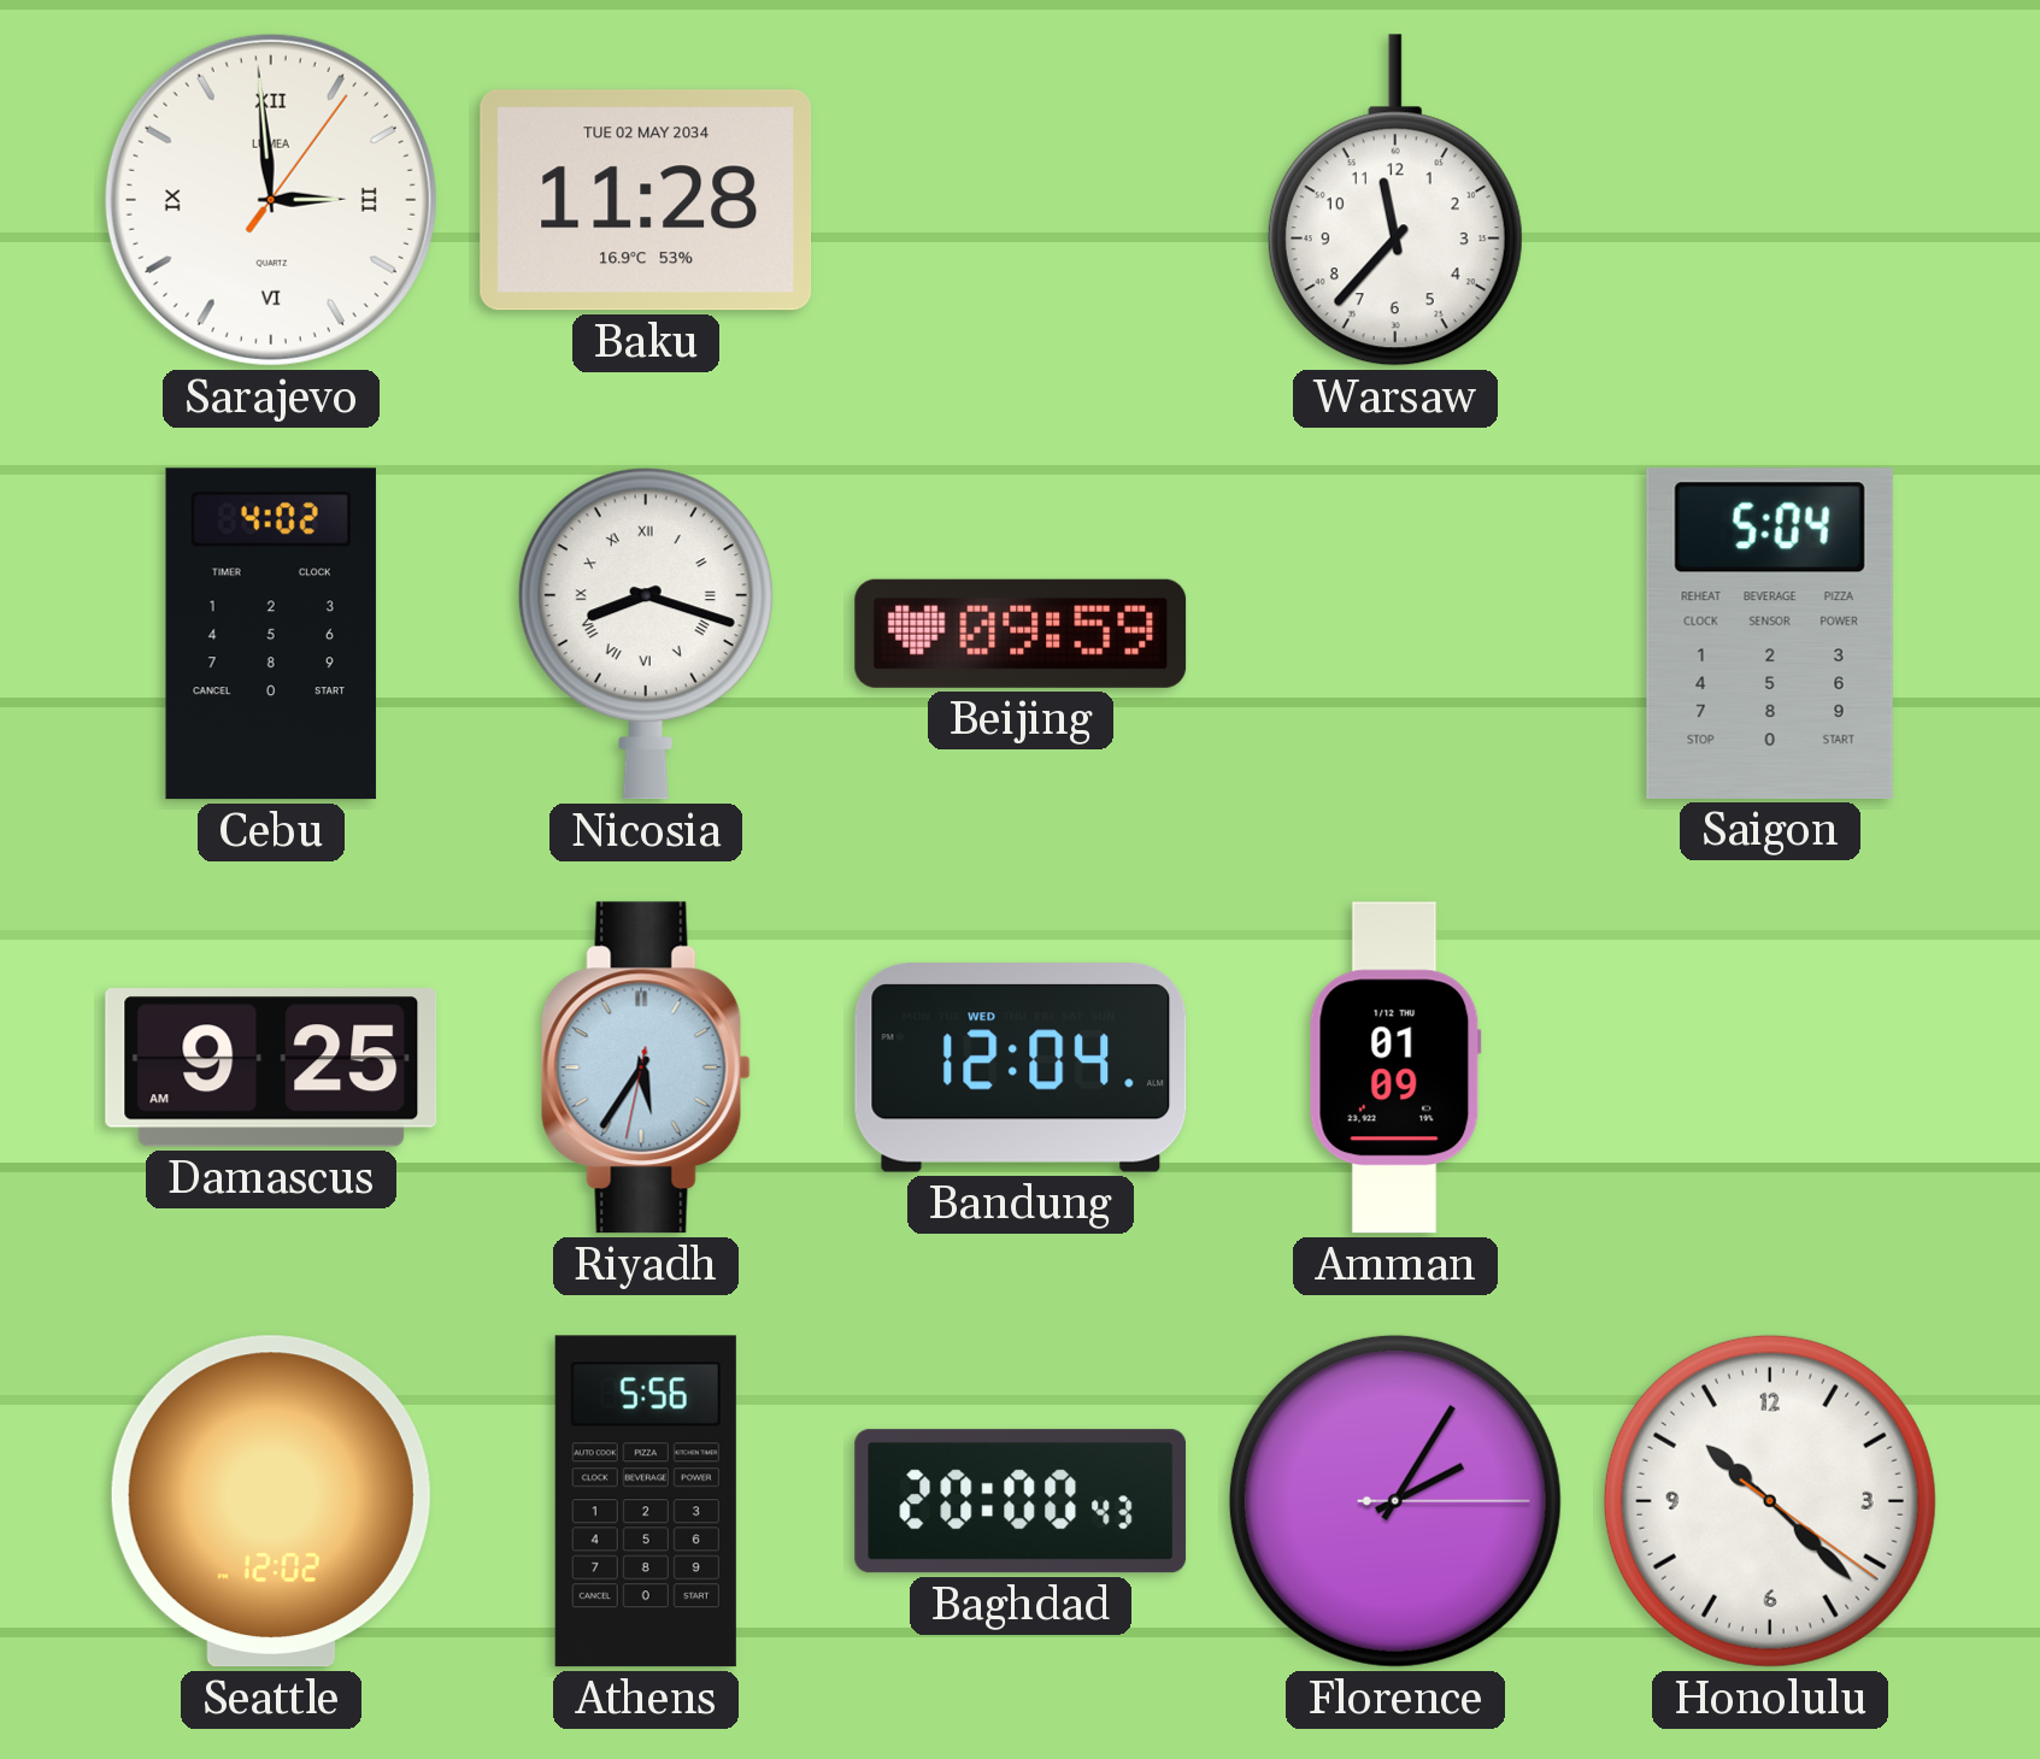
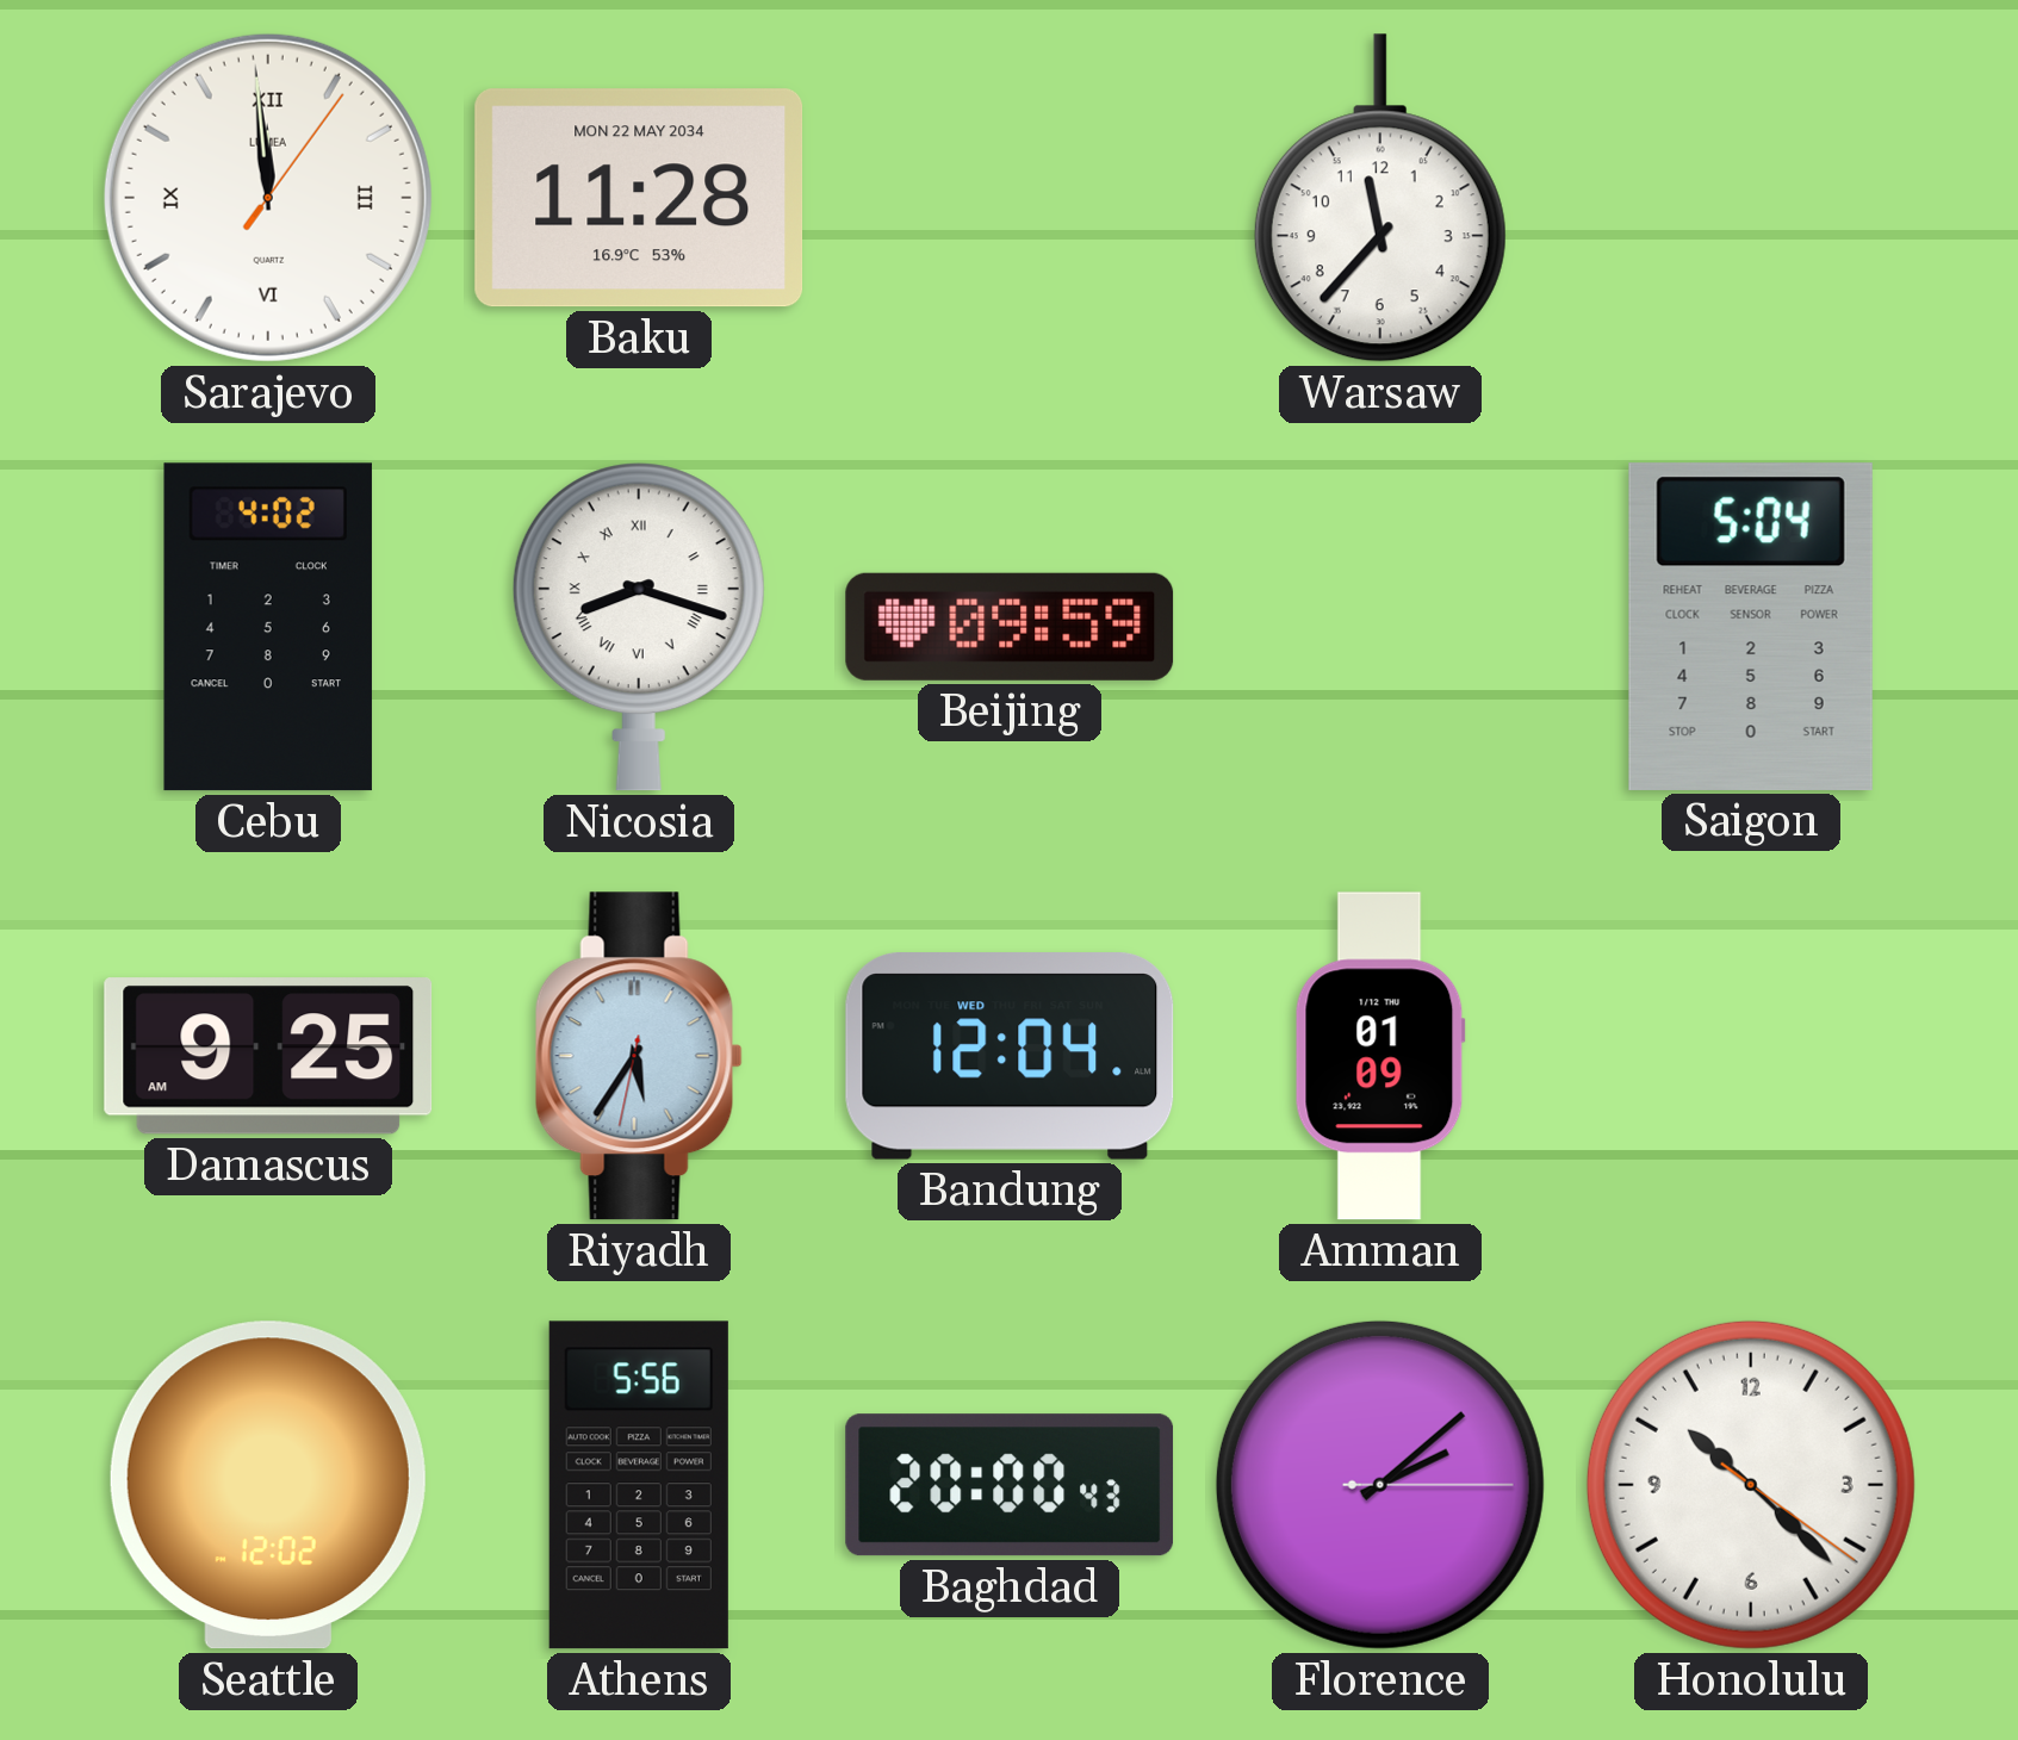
Sarajevo: 2:59 -> 11:59
Baku date: TUE 02 MAY 2034 -> MON 22 MAY 2034
Florence: 2:05 -> 2:08
